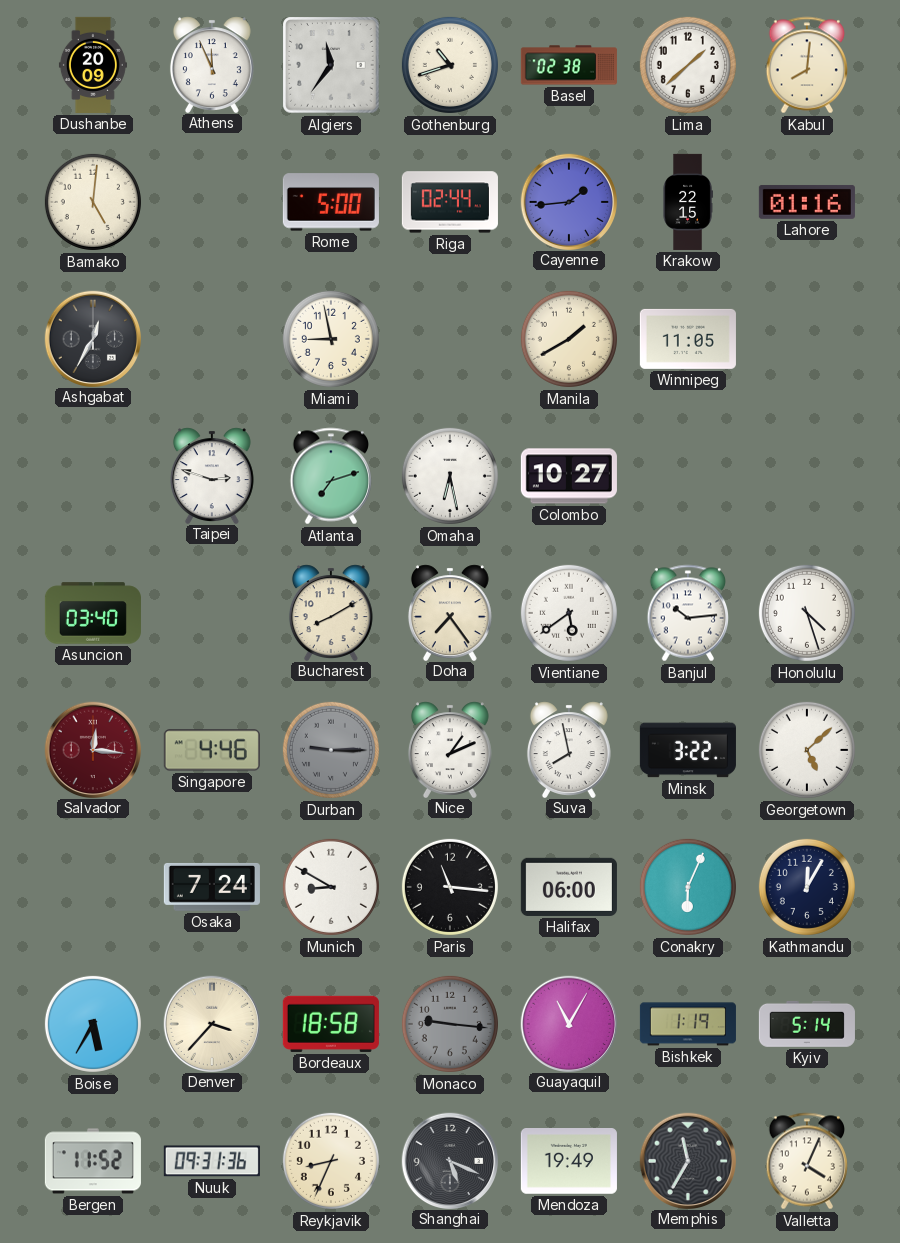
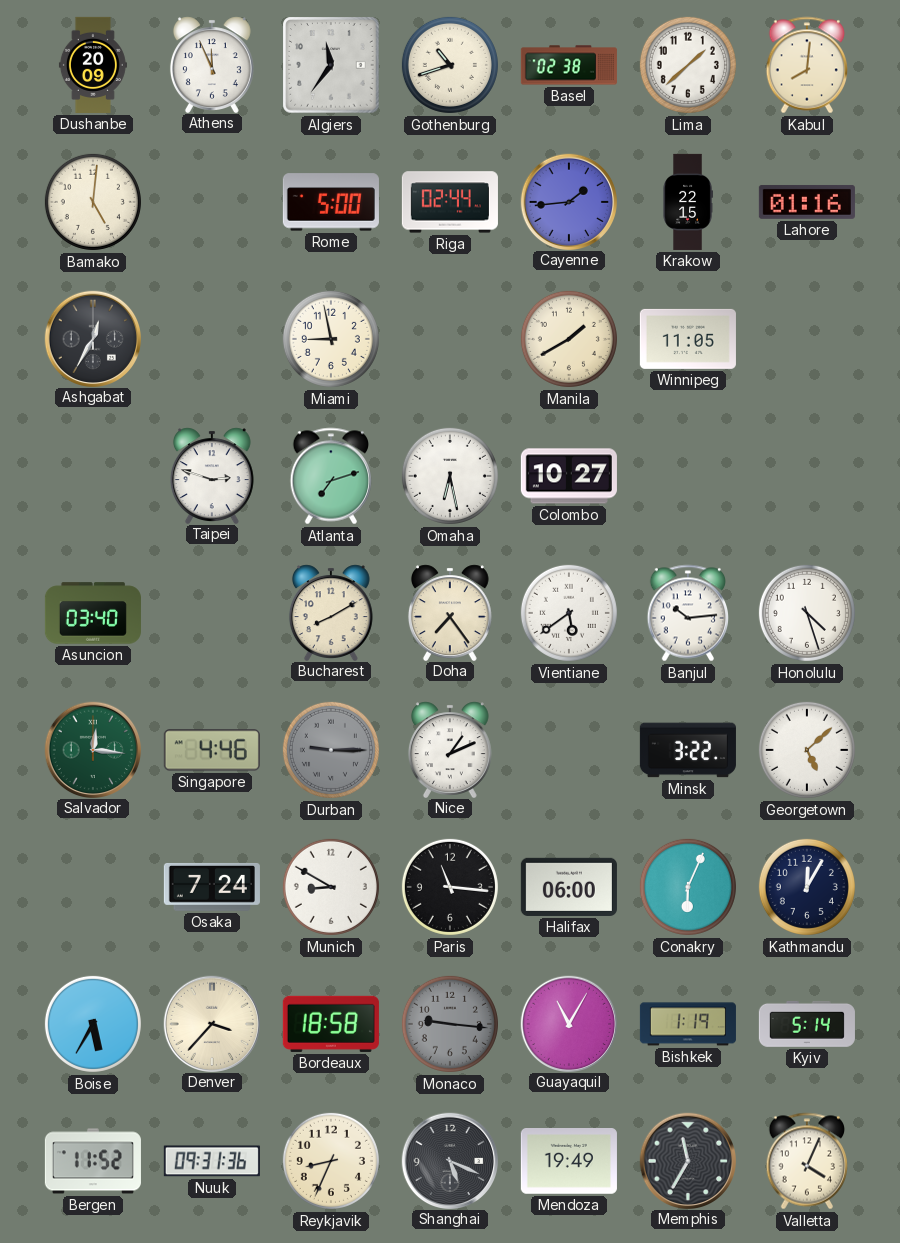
Salvador dial: burgundy -> green
Suva: 7:58 -> none
